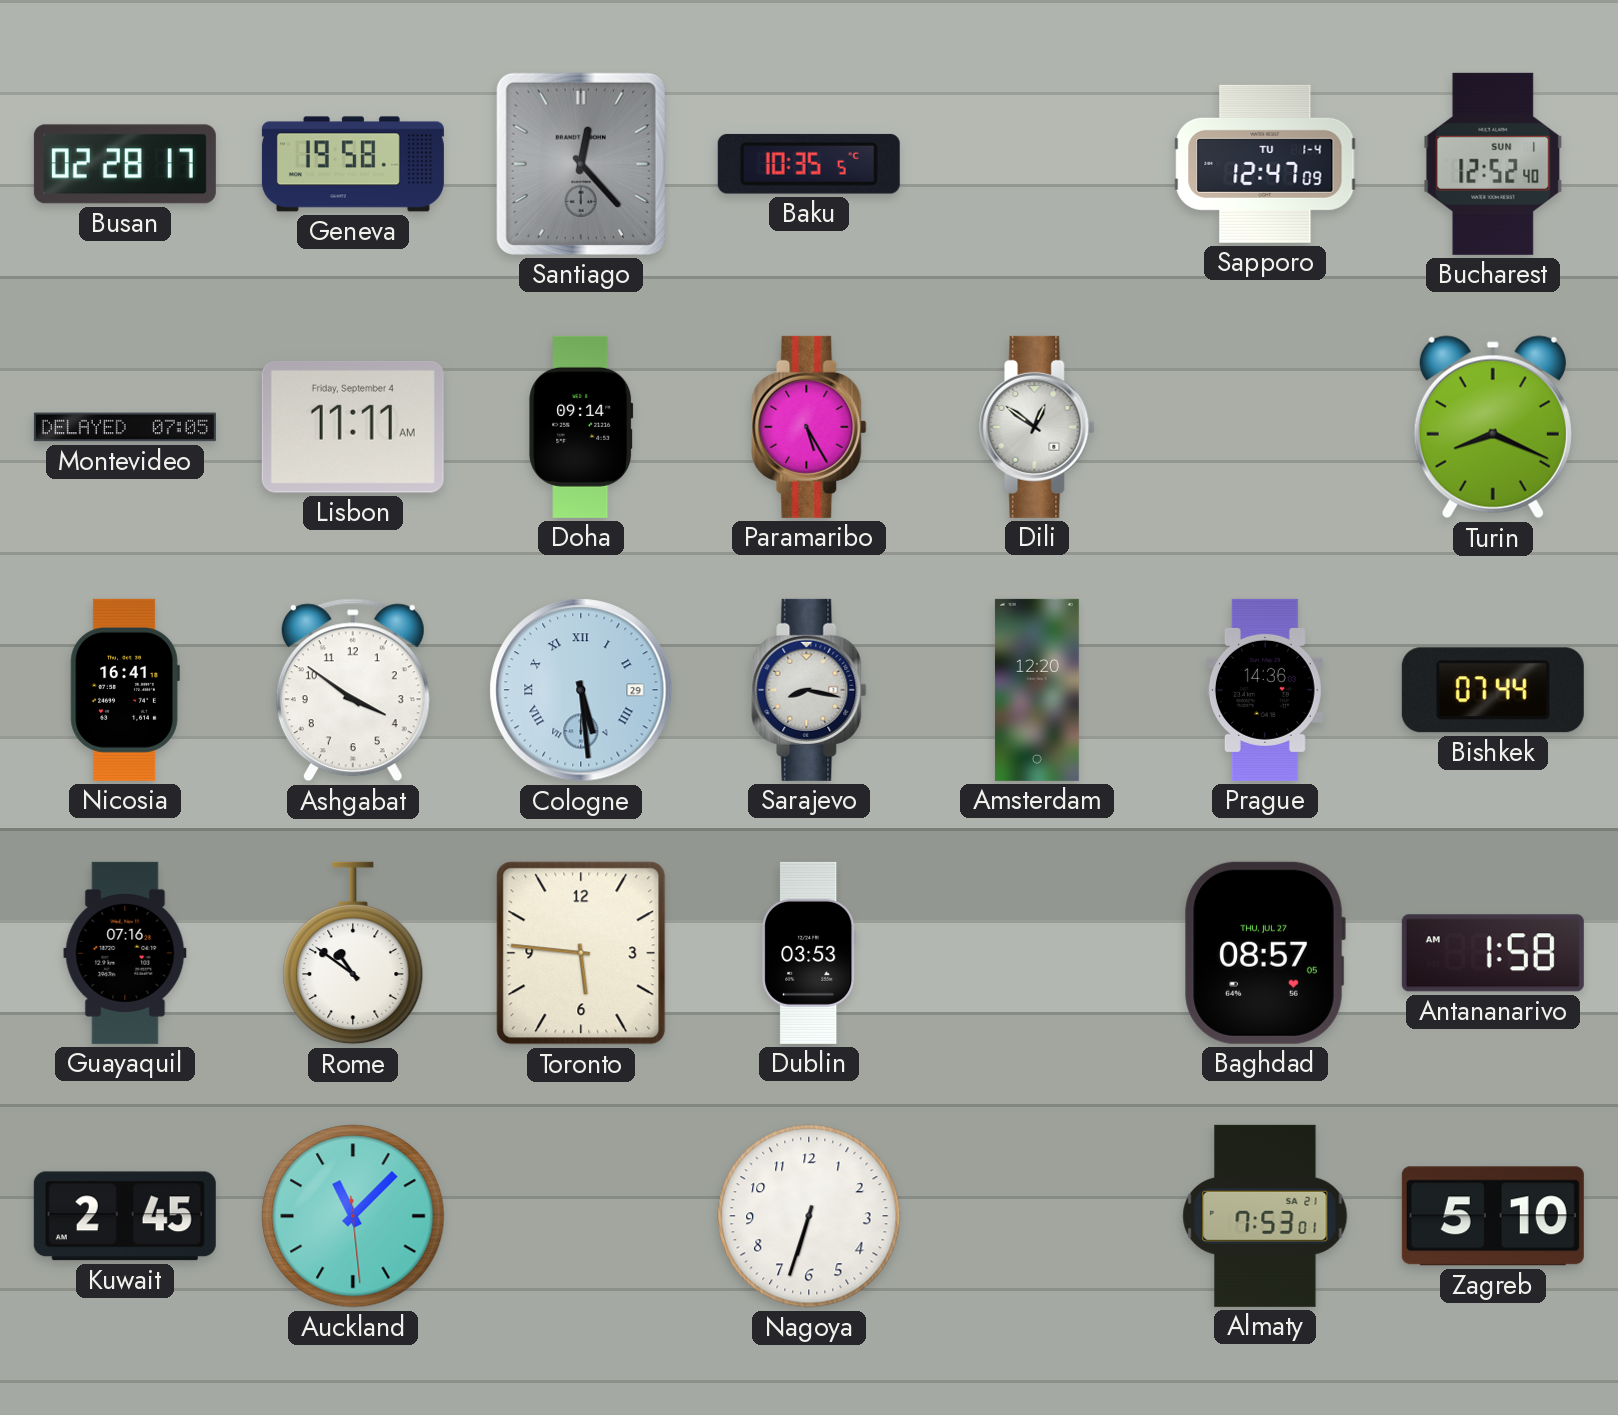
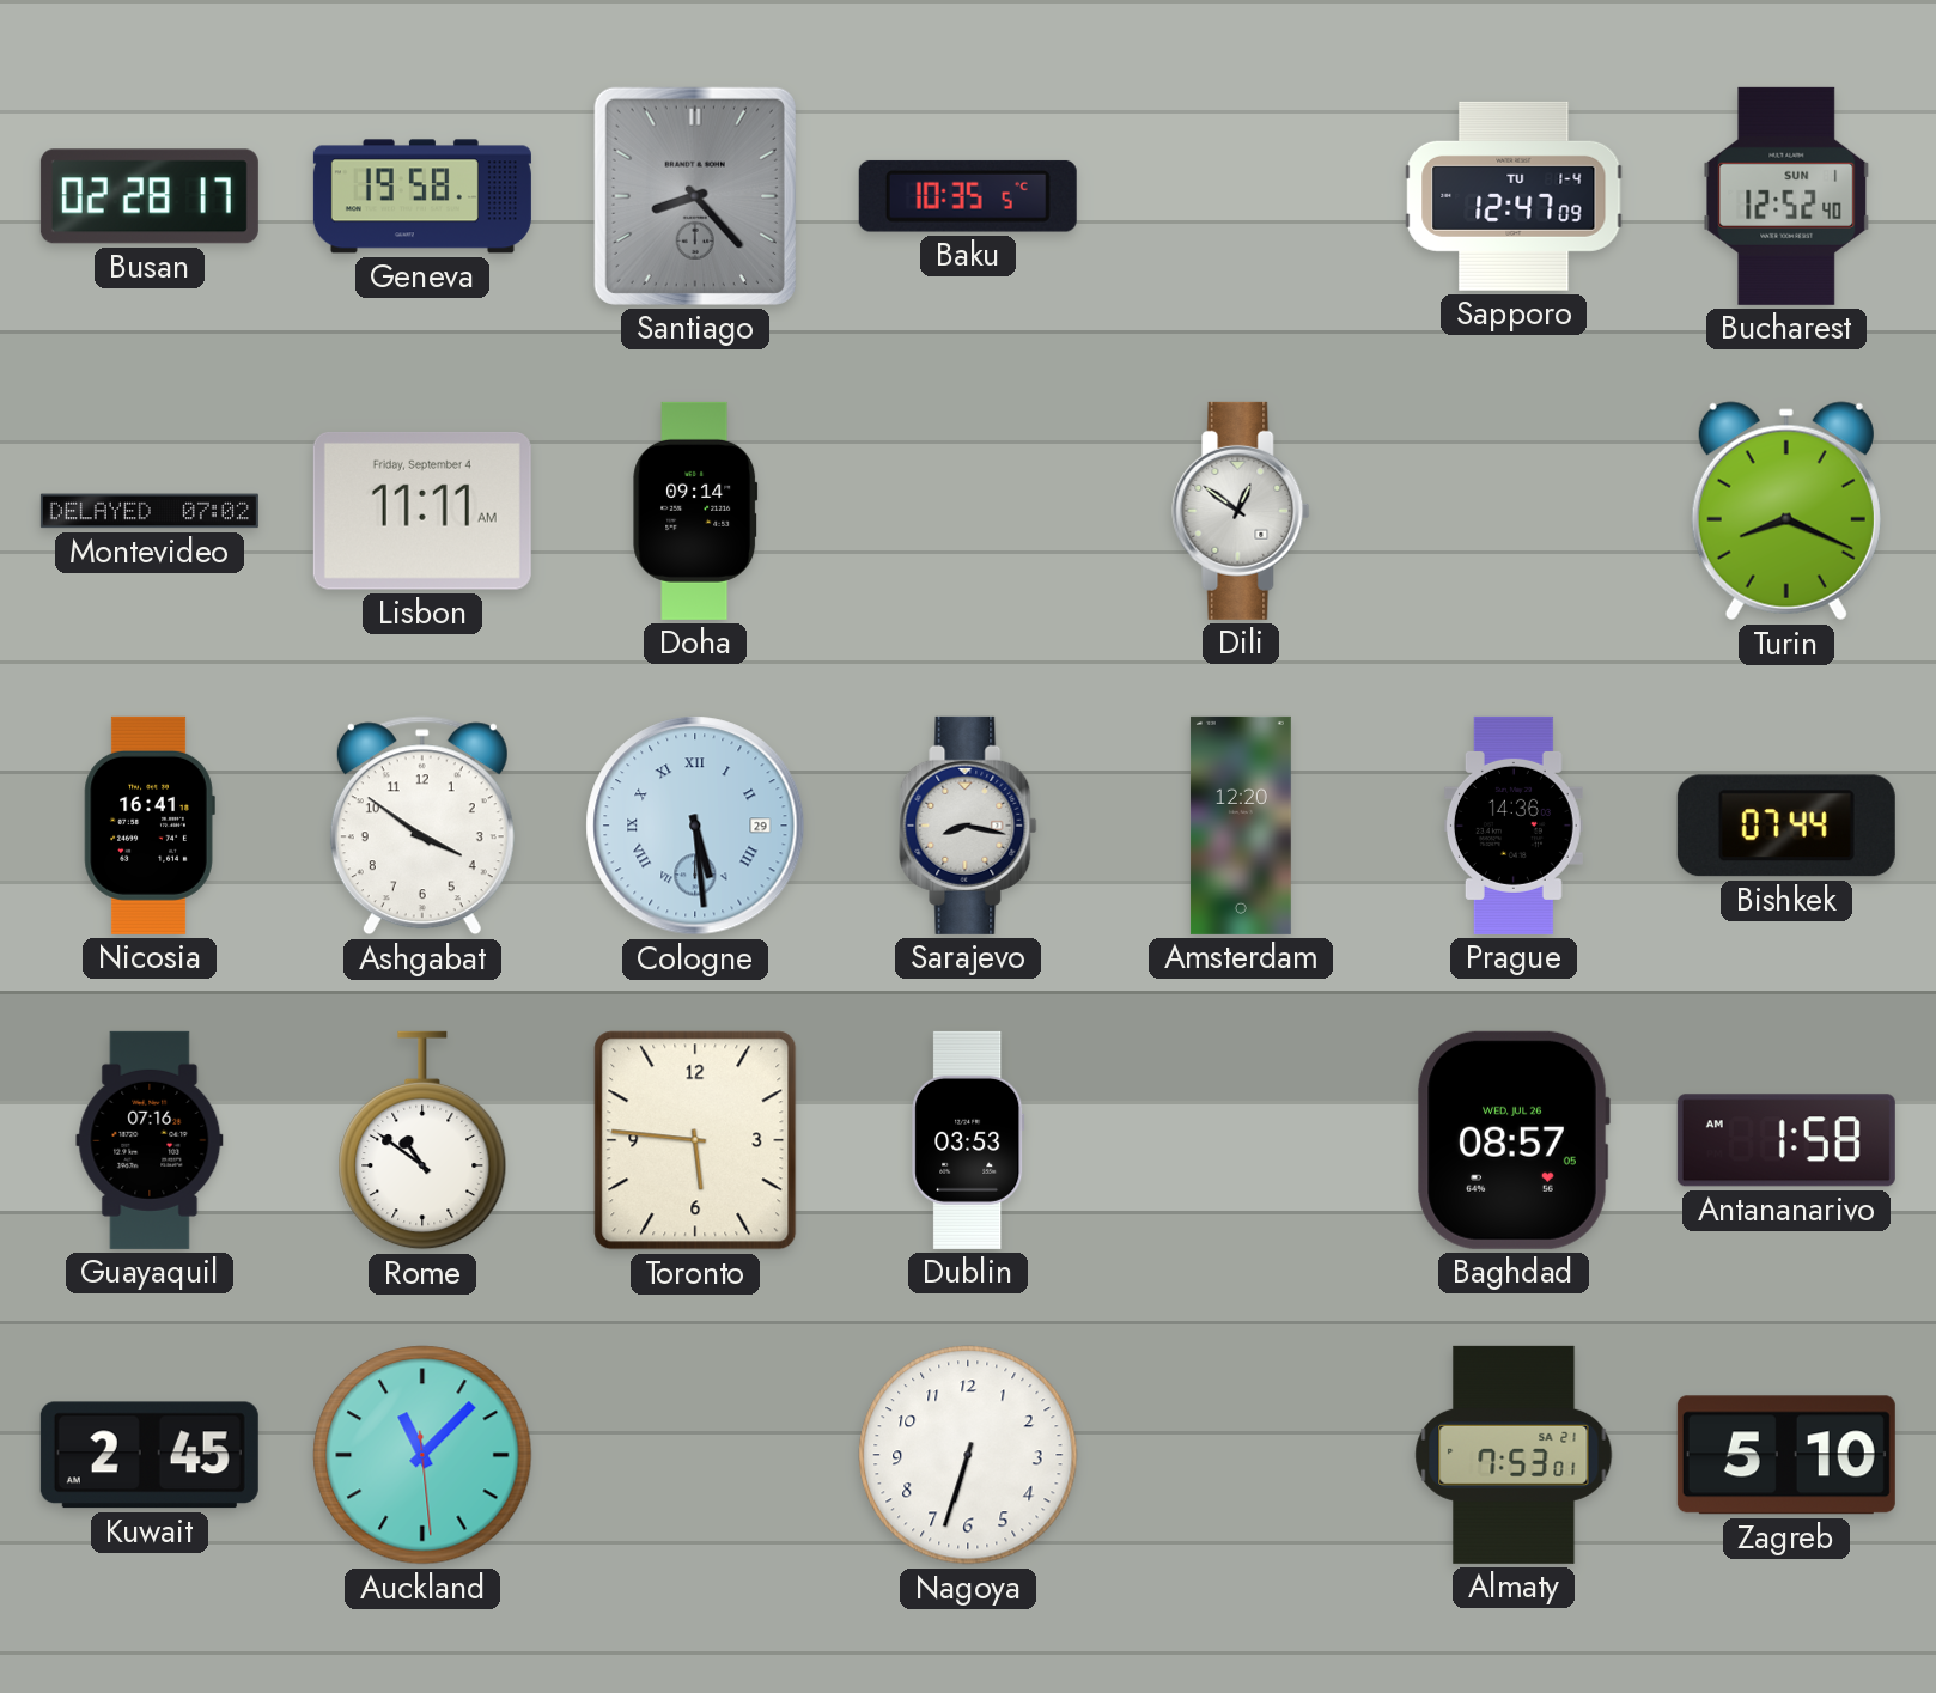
Santiago: 12:23 -> 8:23
Montevideo: 07:05 -> 07:02
Paramaribo: 5:25 -> none
Baghdad date: THU, JUL 27 -> WED, JUL 26
